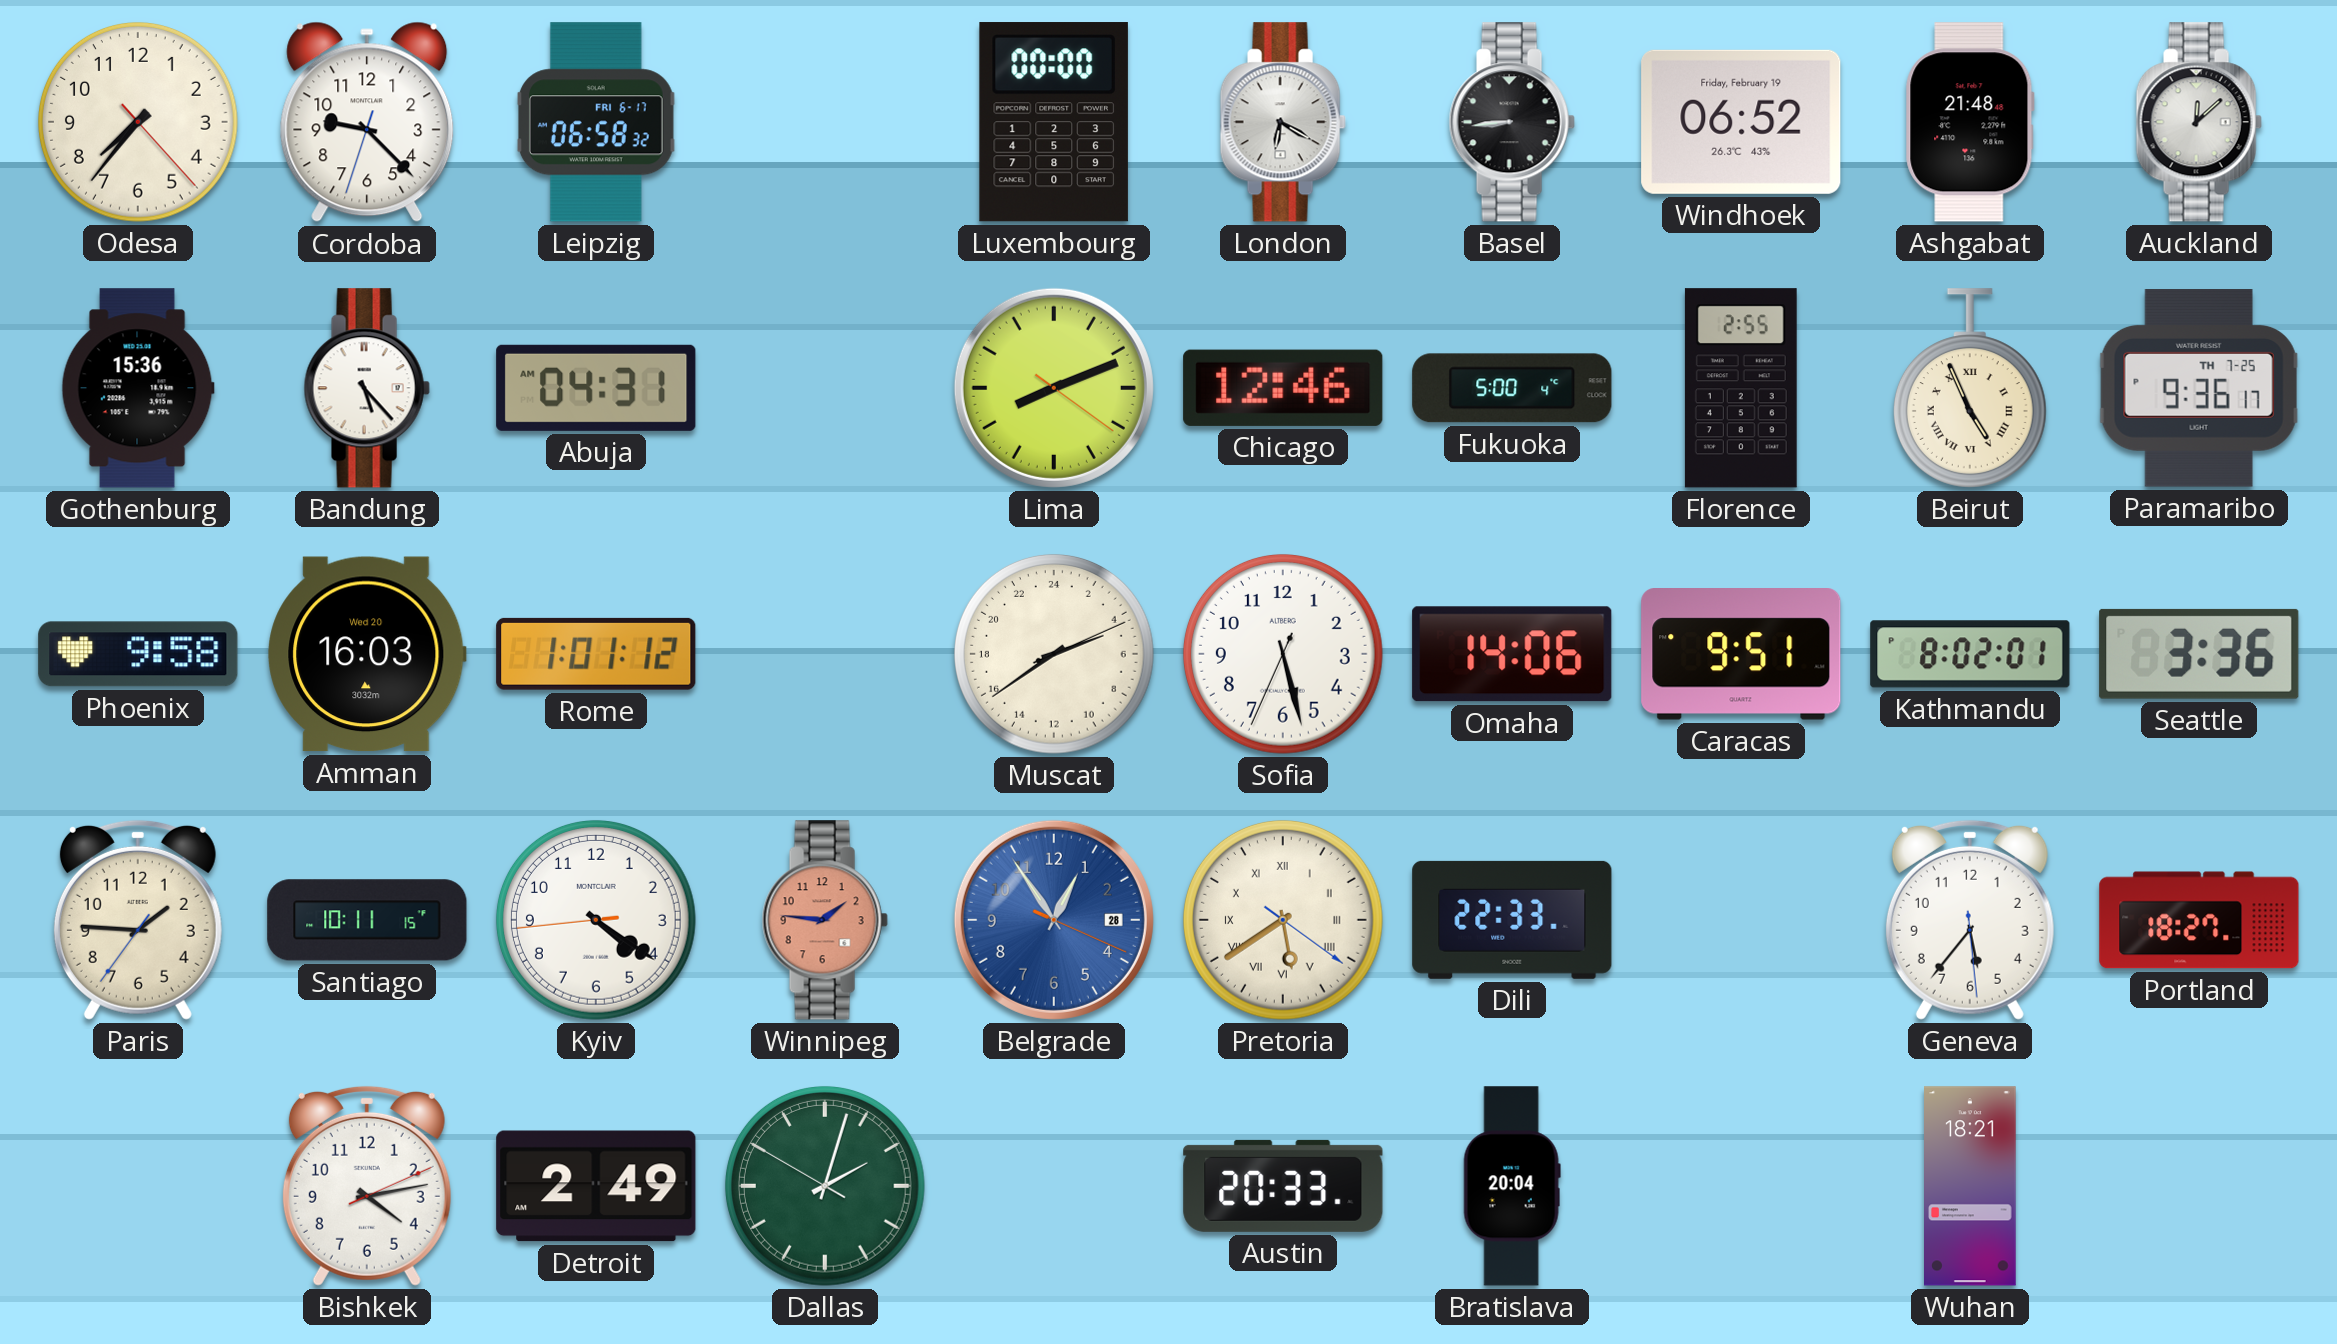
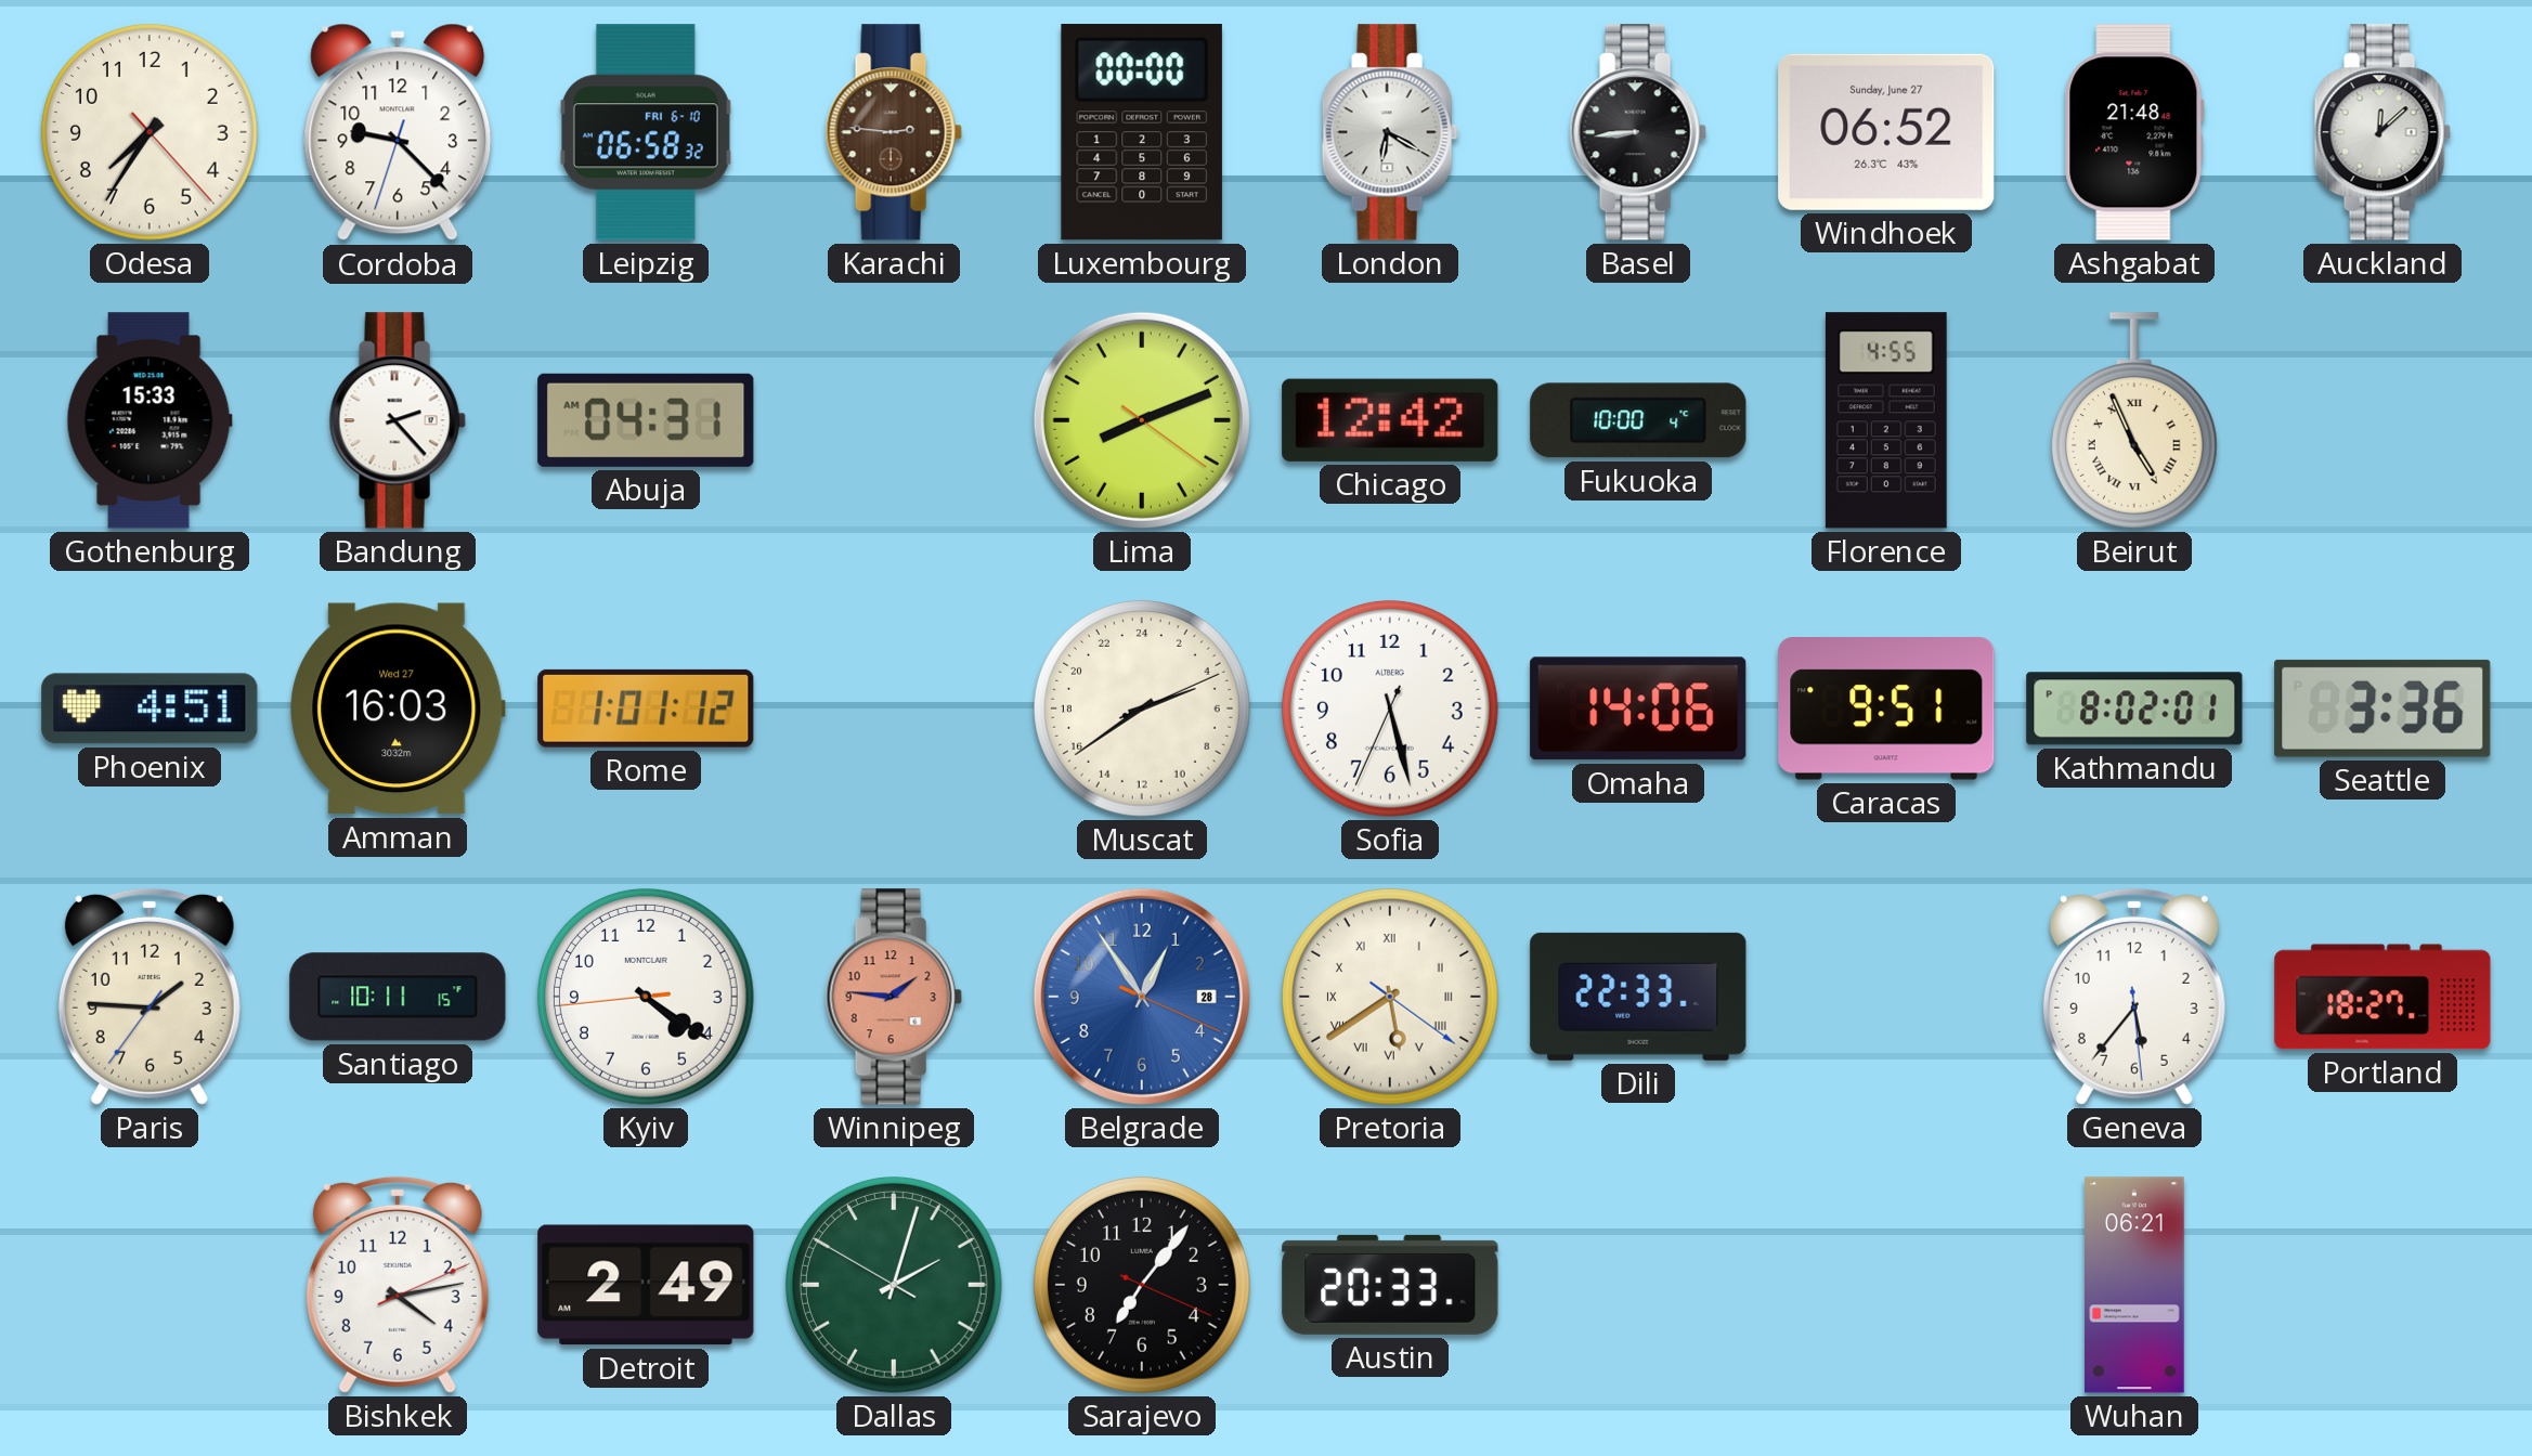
Odesa: 7:36 -> 7:35
Leipzig date: FRI 6-17 -> FRI 6-10
Karachi: none -> 2:46
Windhoek date: Friday, February 19 -> Sunday, June 27
Gothenburg: 15:36 -> 15:33
Bandung: 5:23 -> 2:23
Chicago: 12:46 -> 12:42
Fukuoka: 5:00 -> 10:00
Florence: 2:55 -> 4:55
Paramaribo: 9:36 -> none
Phoenix: 9:58 -> 4:51
Amman date: Wed 20 -> Wed 27
Sarajevo: none -> 7:06
Bratislava: 20:04 -> none
Wuhan: 18:21 -> 06:21
